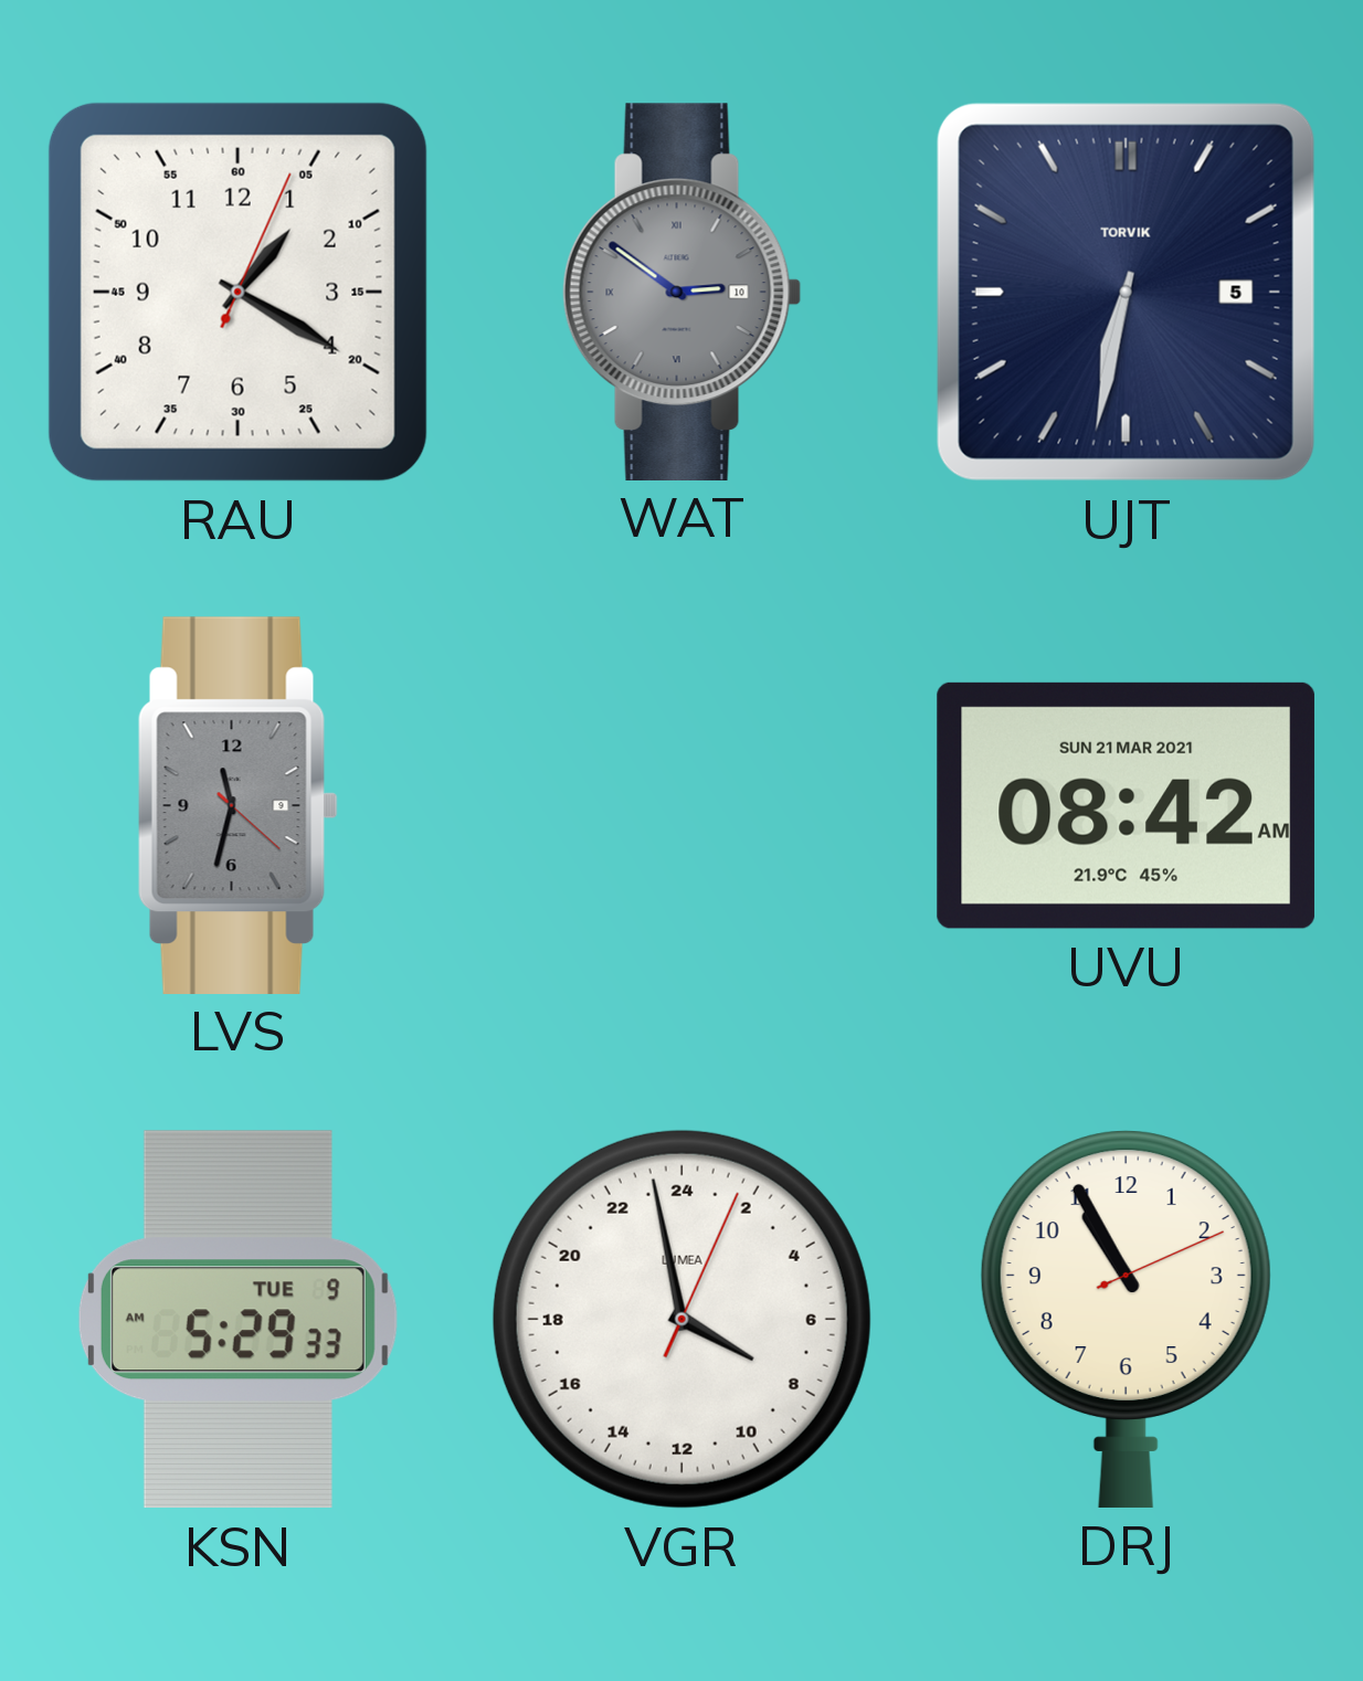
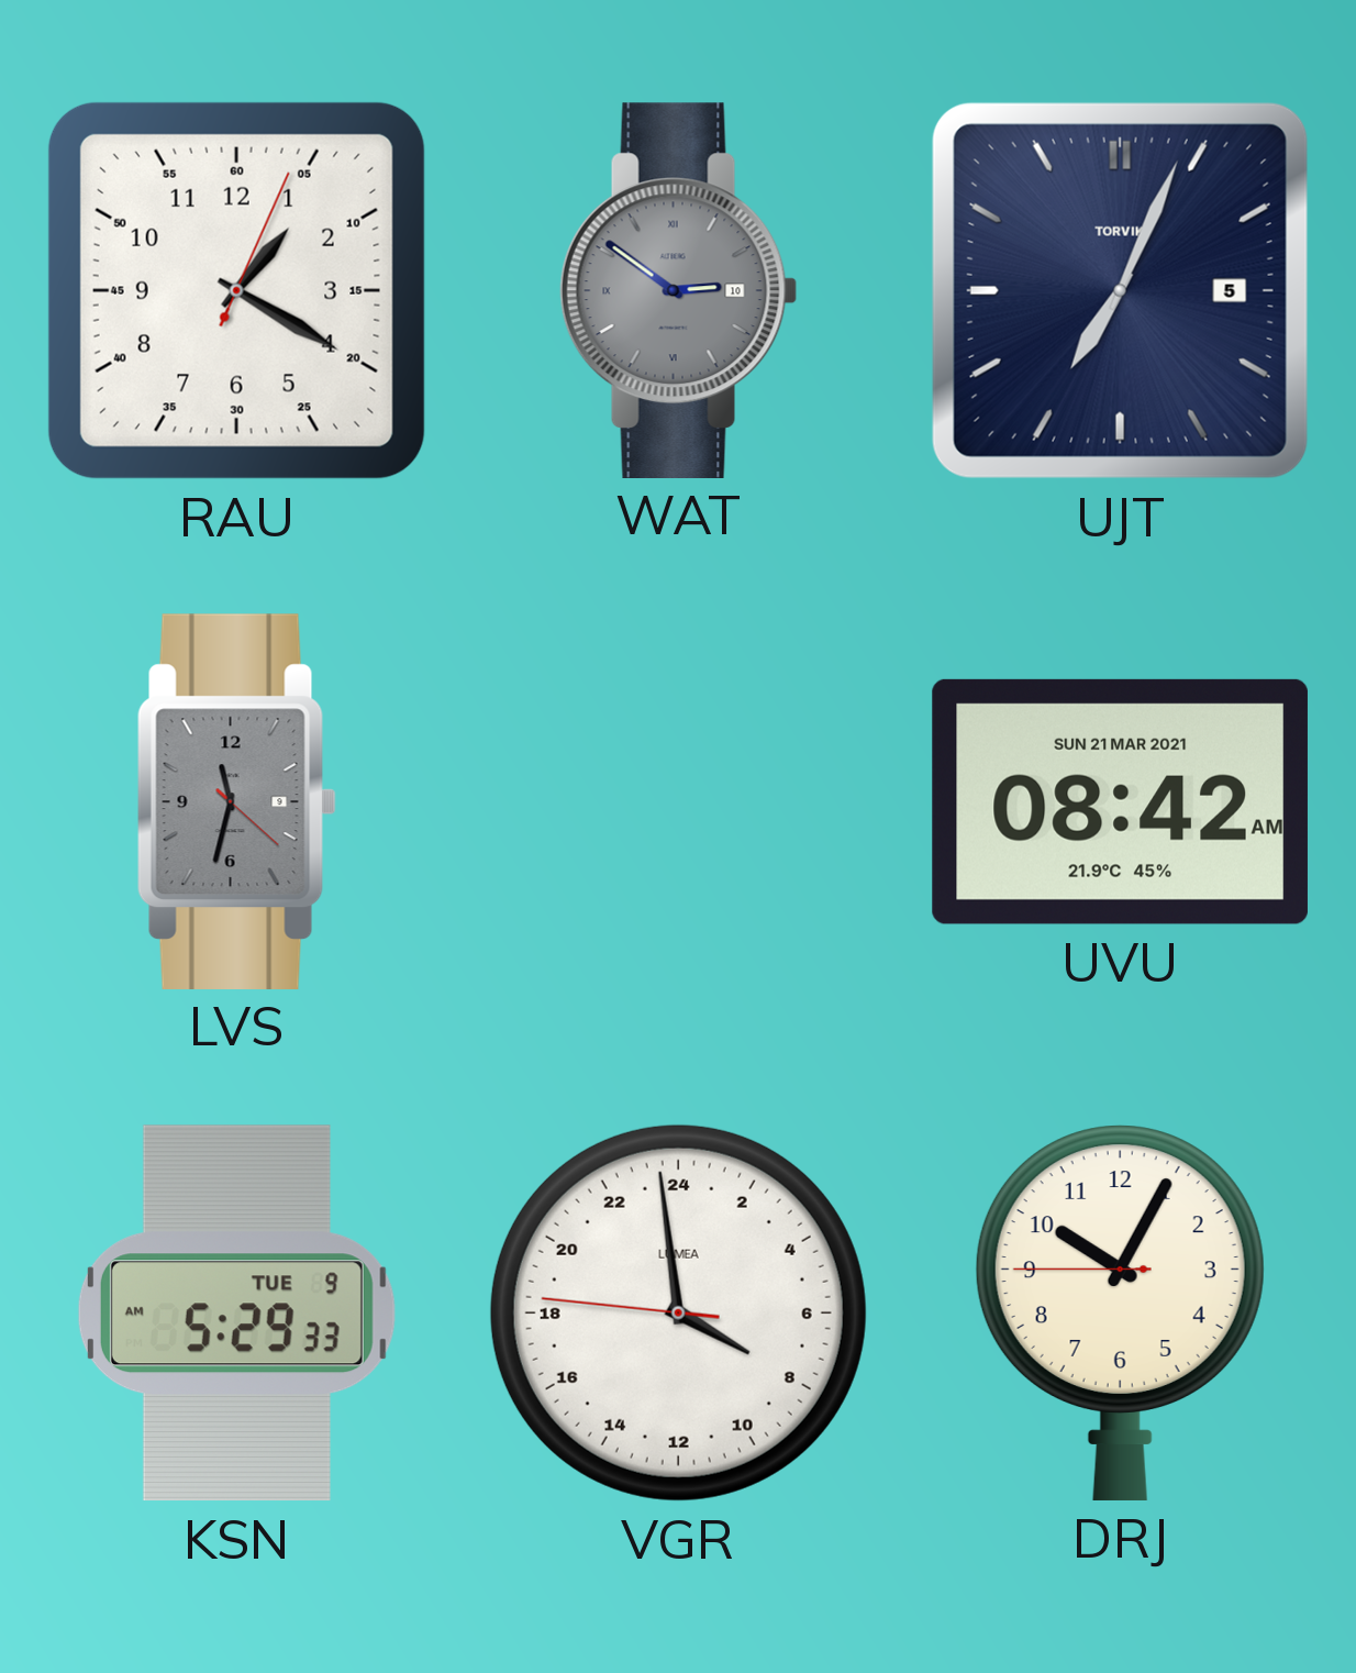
UJT: 6:32 -> 7:04
VGR: 7:58:04 -> 7:58:46
DRJ: 10:55 -> 10:04
